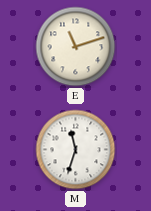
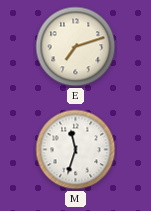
E: 11:12 -> 7:12
